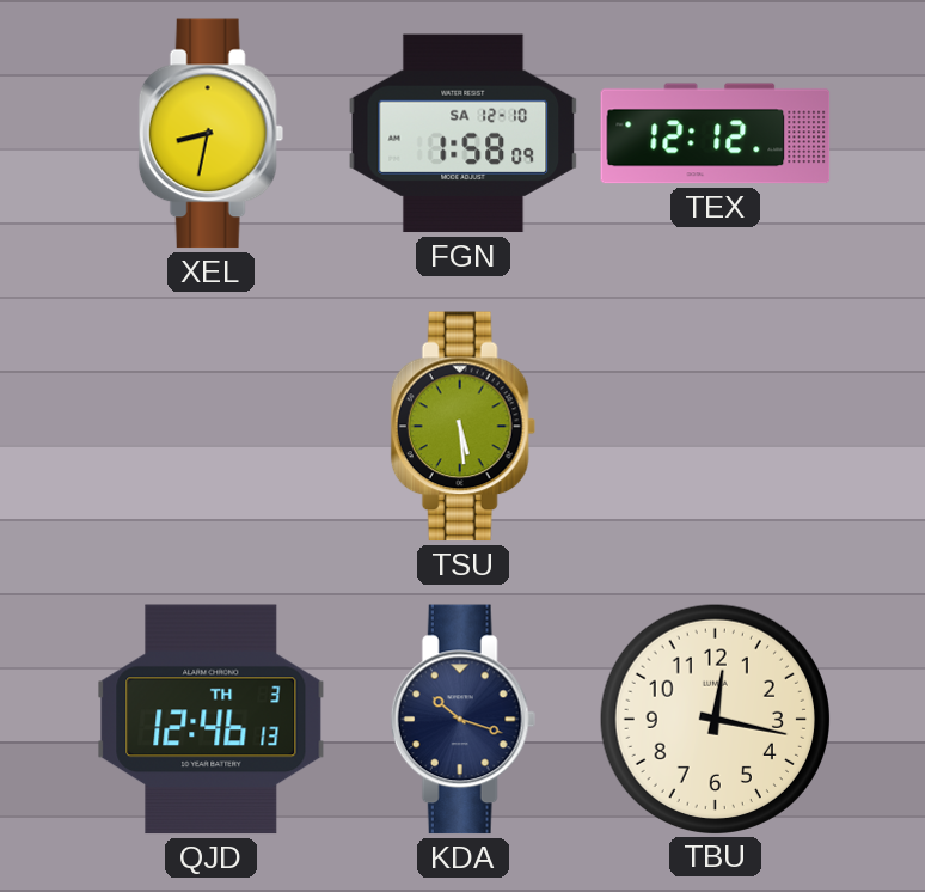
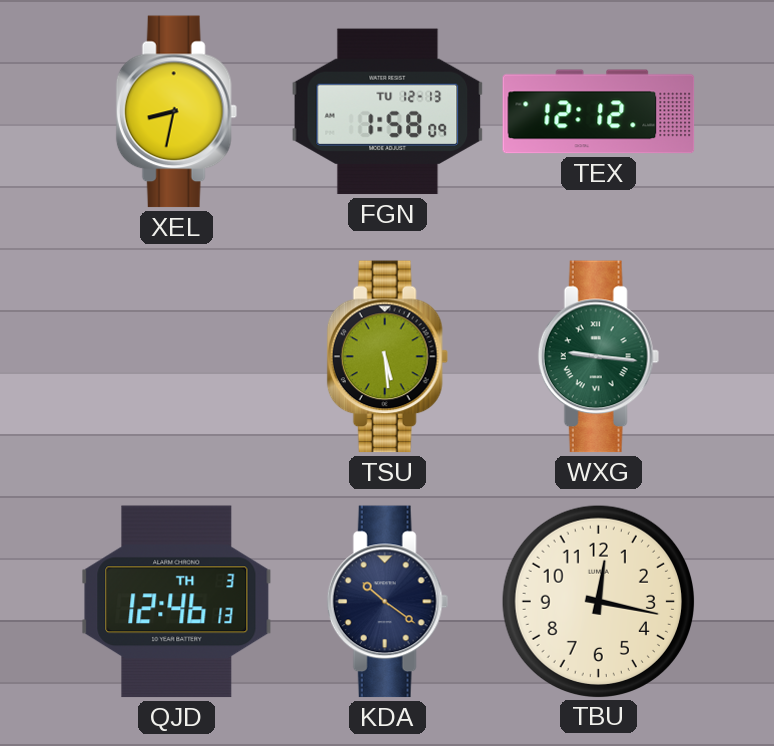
FGN date: SA 12-10 -> TU 12-13
WXG: none -> 9:16
KDA: 10:18 -> 10:21
